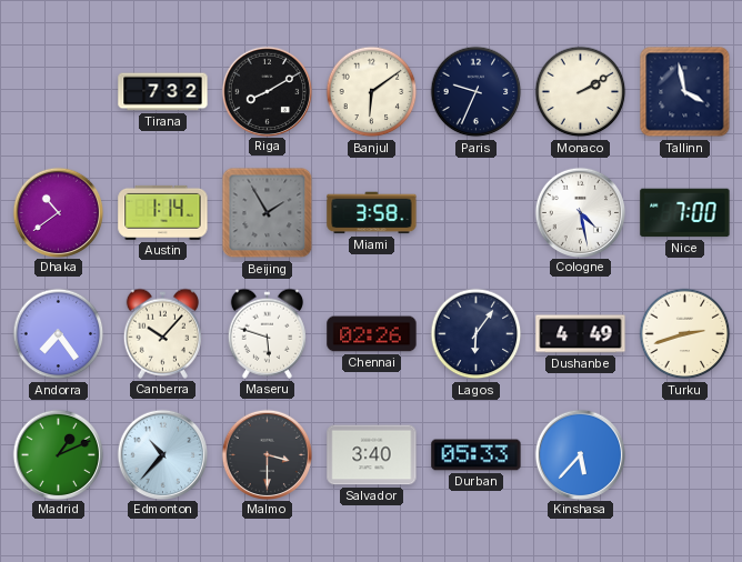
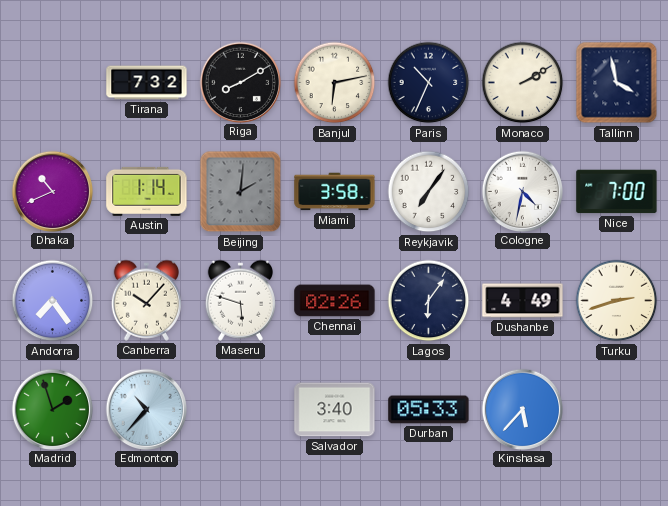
Banjul: 6:09 -> 6:13
Paris: 9:34 -> 10:34
Dhaka: 10:39 -> 10:41
Beijing: 1:55 -> 2:01
Reykjavik: none -> 7:06
Cologne: 4:28 -> 4:32
Madrid: 1:11 -> 1:57
Malmo: 3:30 -> none
